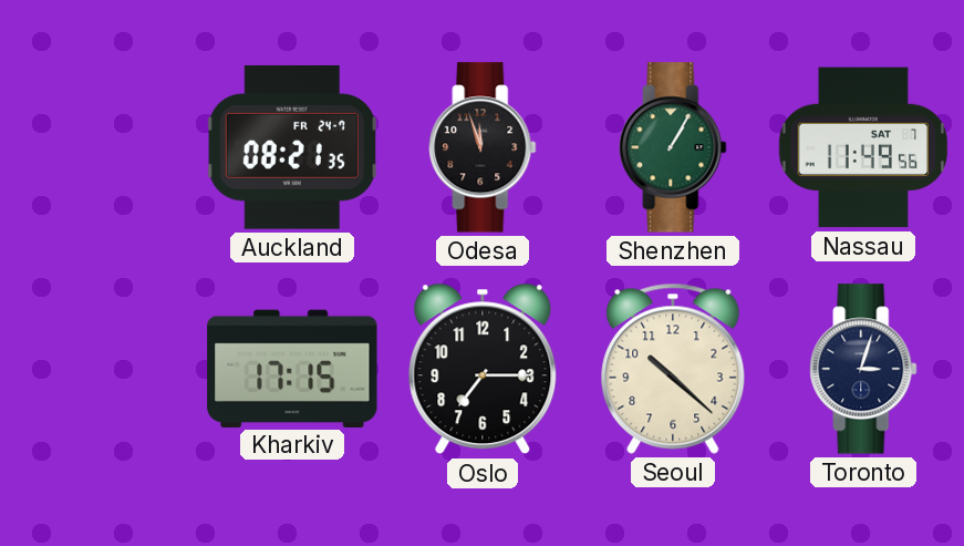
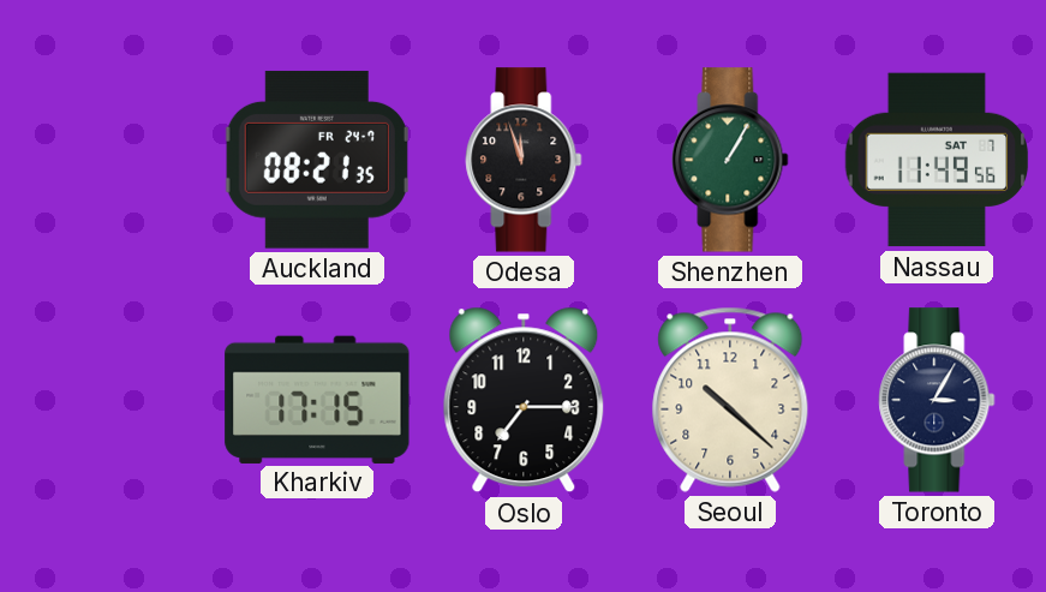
Toronto: 3:03 -> 3:05
